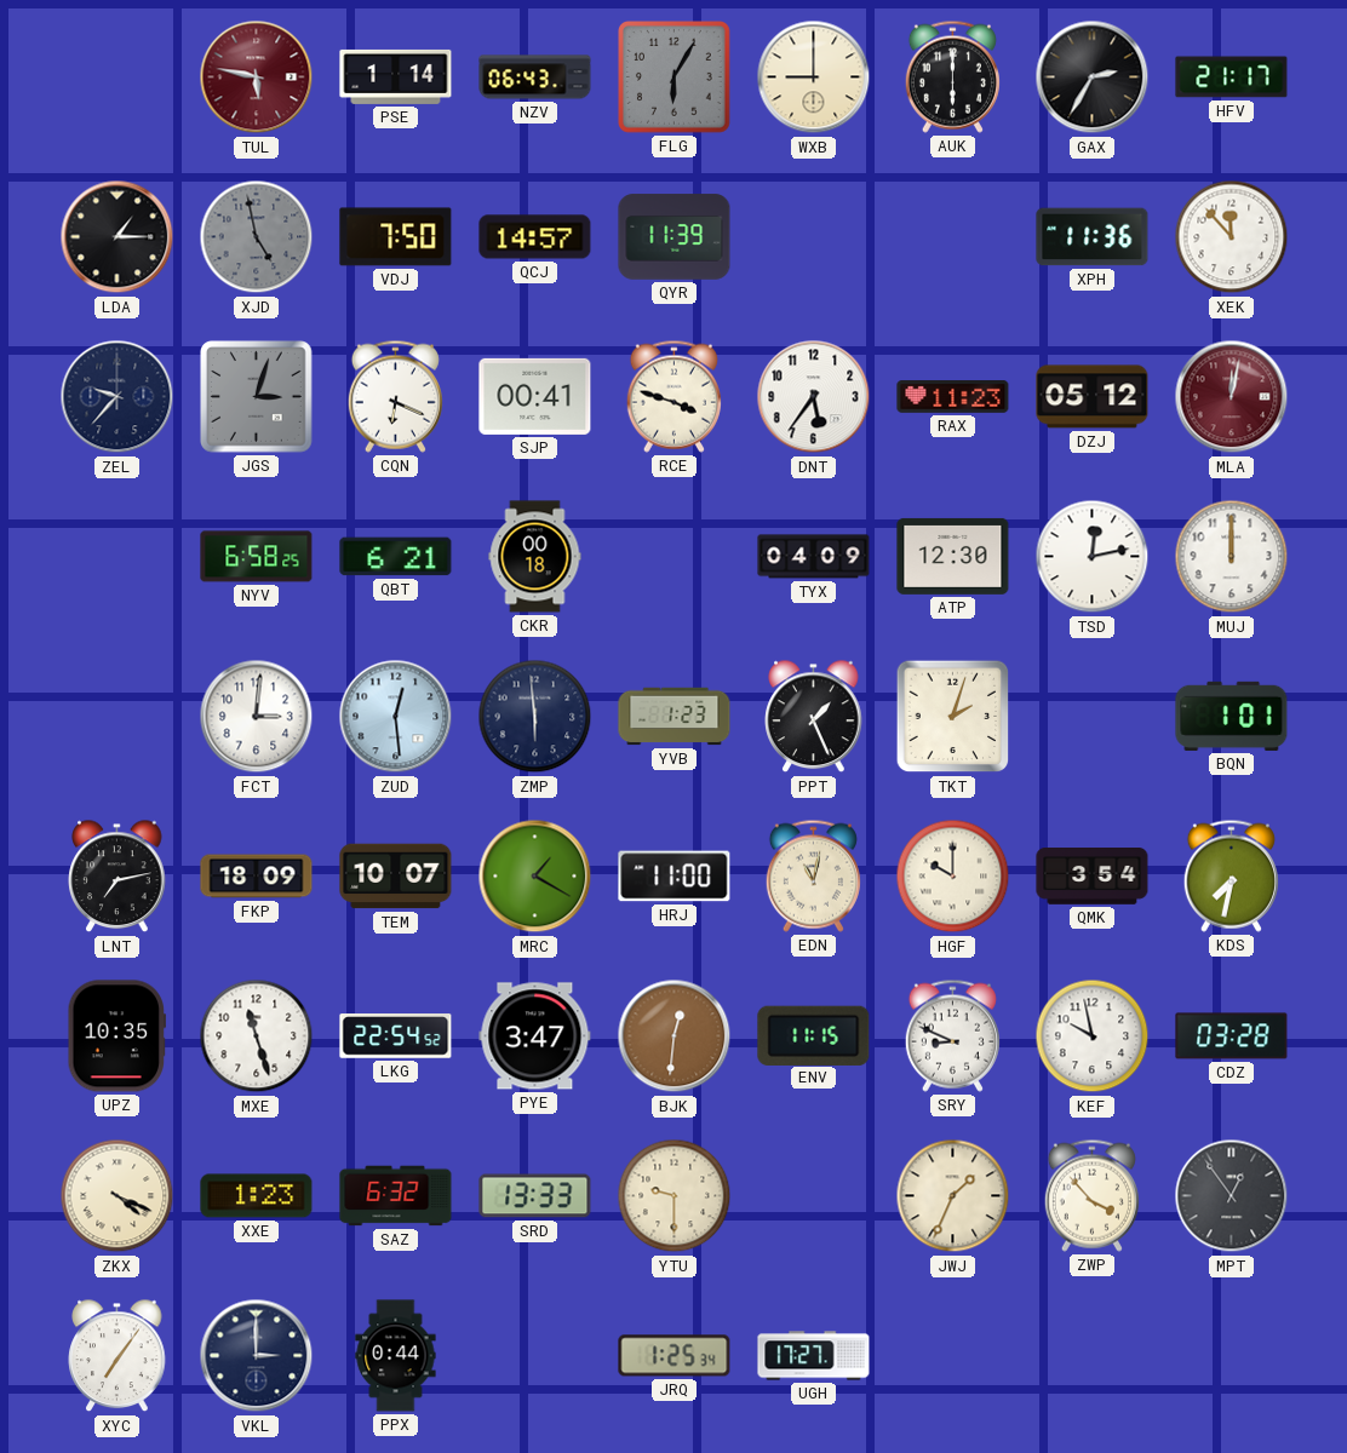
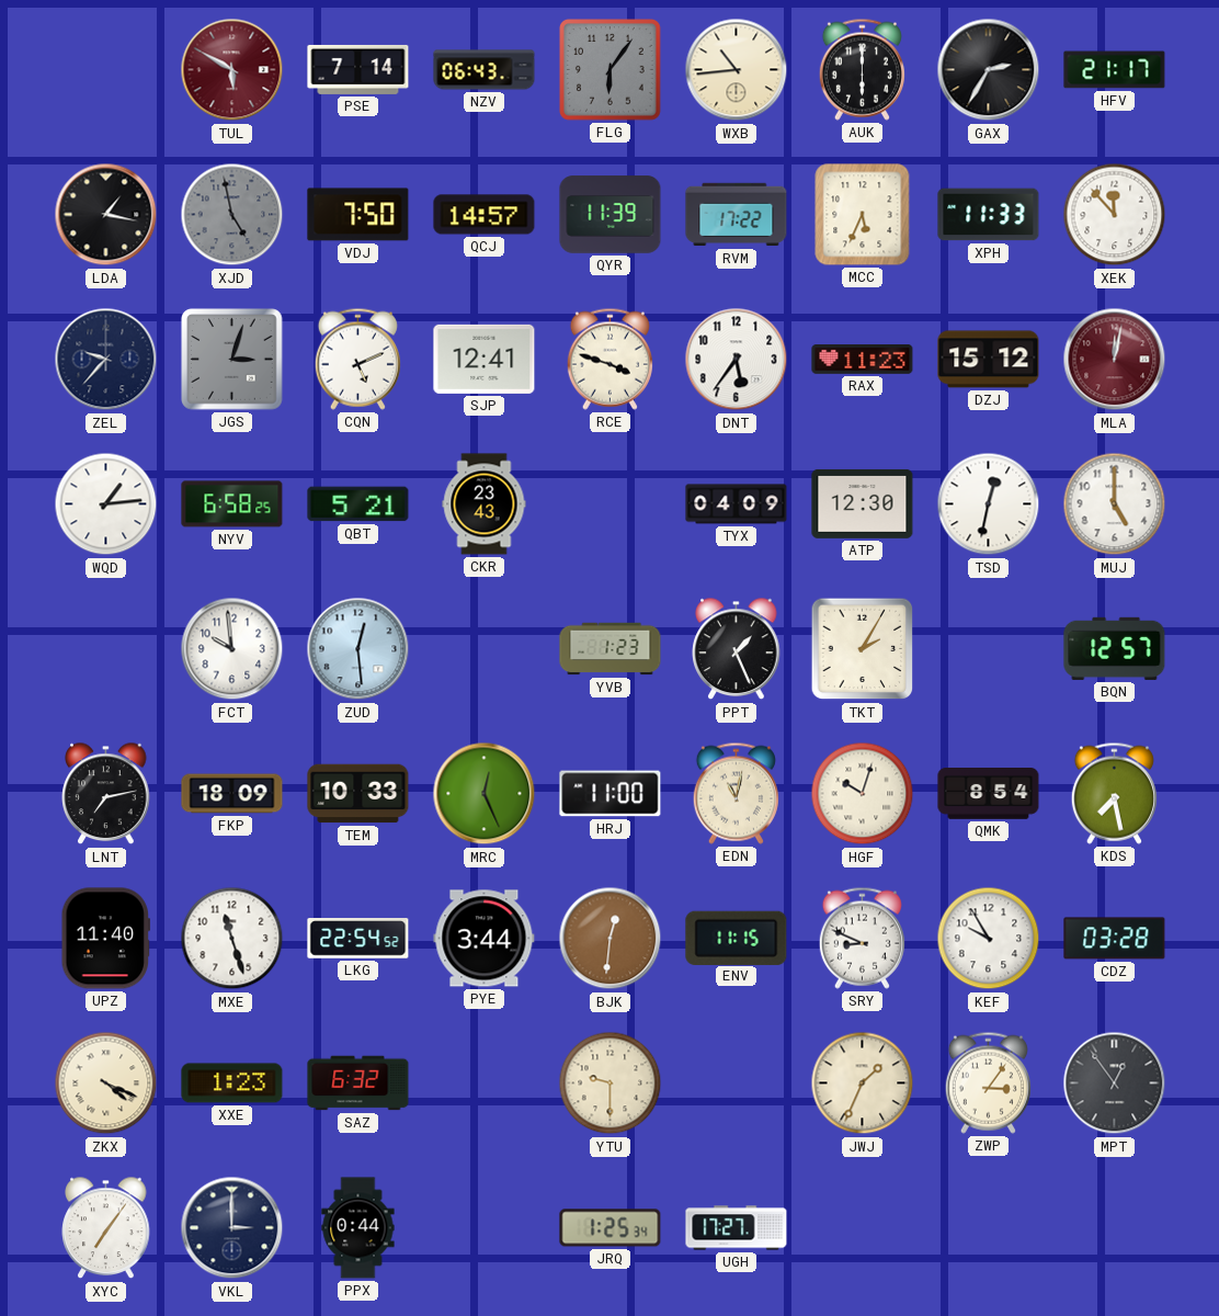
TUL: 5:47 -> 5:50
PSE: 1:14 -> 7:14
FLG: 6:05 -> 6:06
WXB: 9:00 -> 10:44
LDA: 1:15 -> 1:17
RVM: none -> 17:22
MCC: none -> 5:34
XPH: 11:36 -> 11:33
CQN: 6:19 -> 5:11
SJP: 00:41 -> 12:41
DZJ: 05:12 -> 15:12
WQD: none -> 1:14
QBT: 6:21 -> 5:21
CKR: 00:18 -> 23:43
TSD: 12:13 -> 12:32
MUJ: 12:00 -> 5:00
FCT: 3:01 -> 9:59
ZMP: 5:59 -> none
TKT: 2:03 -> 2:05
BQN: 1:01 -> 12:57
TEM: 10:07 -> 10:33
MRC: 1:20 -> 12:26
HGF: 10:00 -> 10:03
QMK: 3:54 -> 8:54
KDS: 7:32 -> 7:28
UPZ: 10:35 -> 11:40
PYE: 3:47 -> 3:44
KEF: 9:58 -> 9:55
SRD: 13:33 -> none
ZWP: 3:53 -> 3:06
